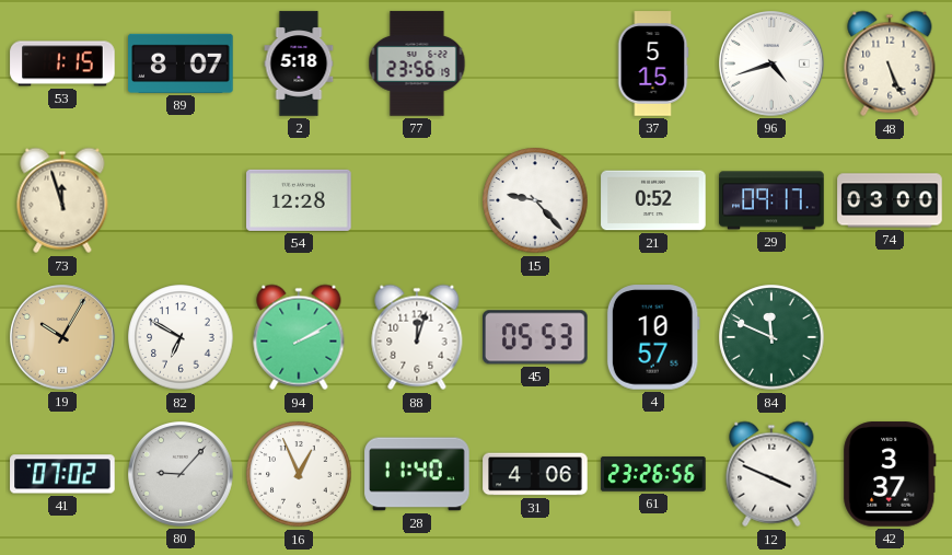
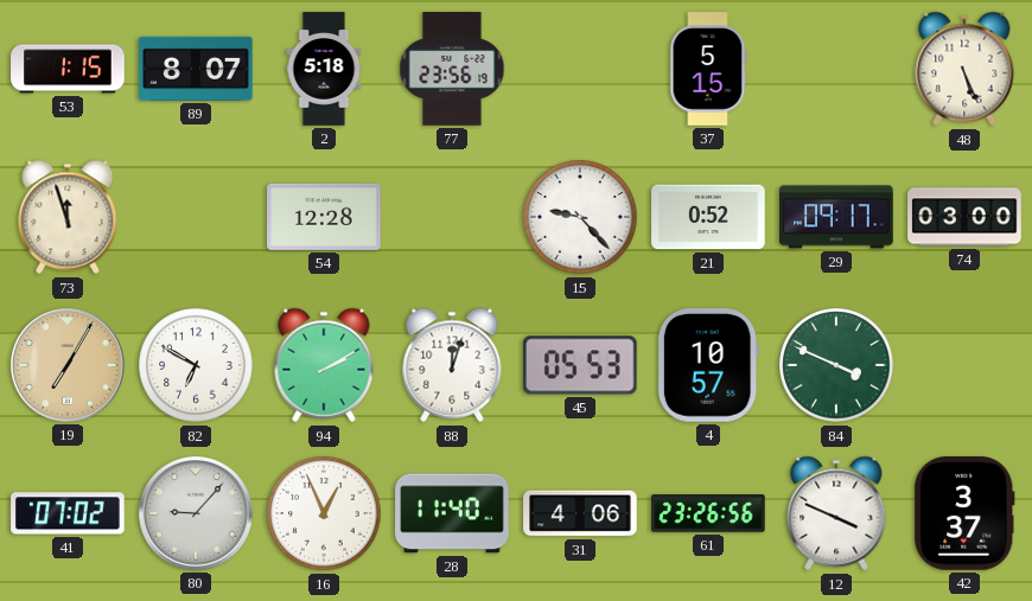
96: 4:42 -> none
19: 10:05 -> 7:05
84: 11:49 -> 3:49
